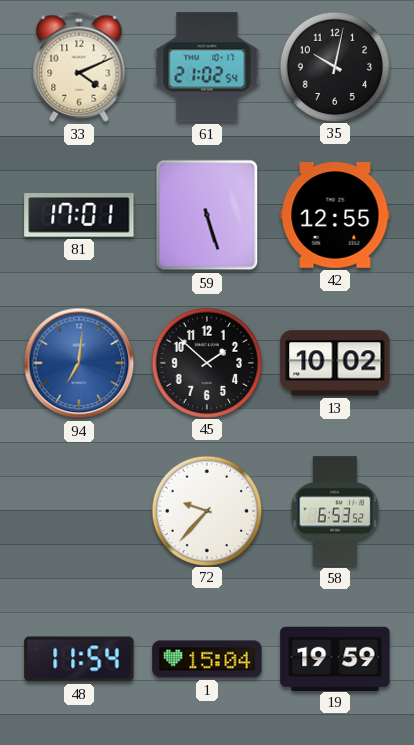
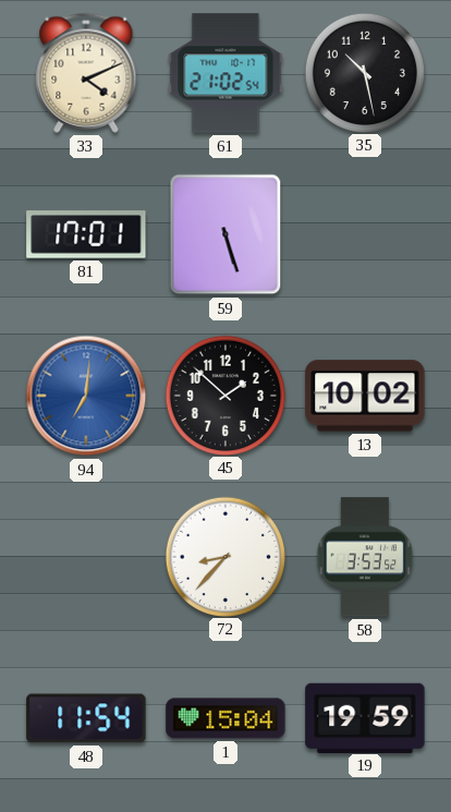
35: 10:02 -> 10:28
42: 12:55 -> none
72: 9:37 -> 8:37
58: 6:53 -> 3:53
